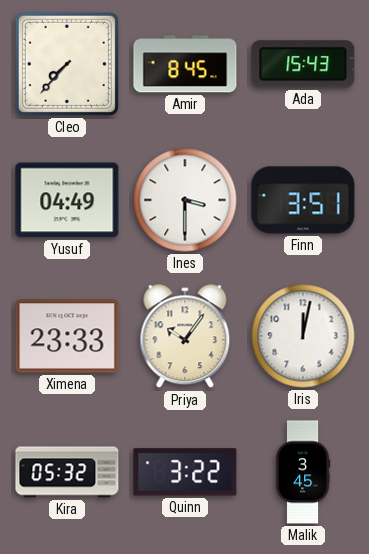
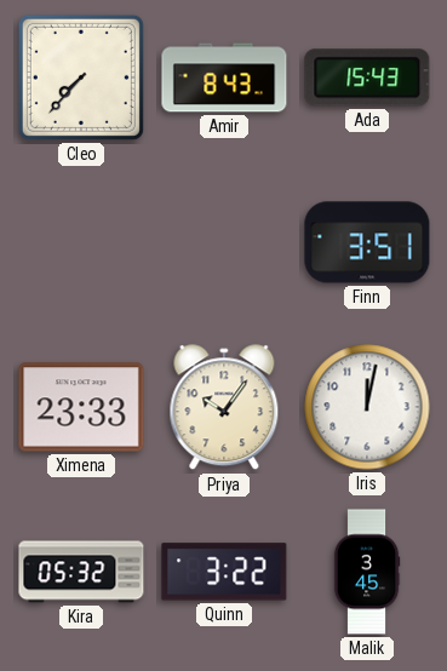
Amir: 8:45 -> 8:43
Yusuf: 04:49 -> none
Ines: 3:30 -> none
